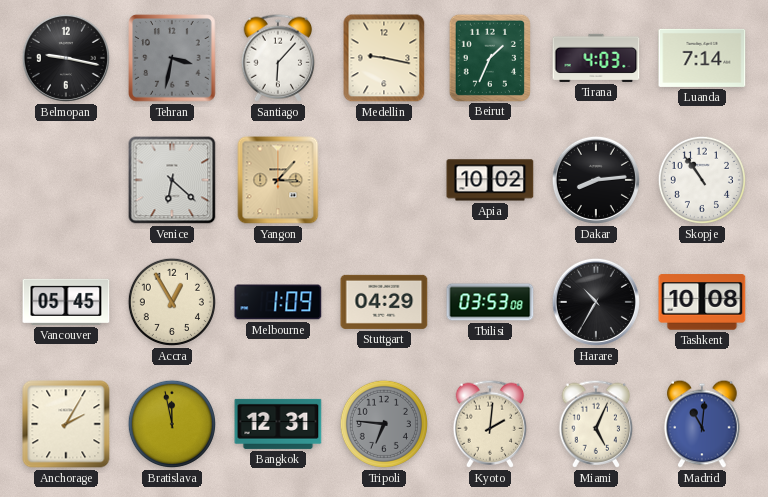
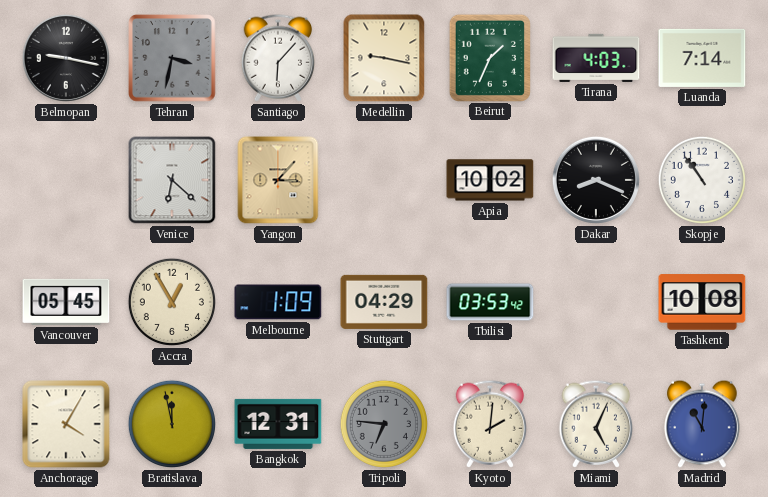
Dakar: 8:14 -> 8:19
Tbilisi: 03:53:08 -> 03:53:42
Harare: 10:35 -> none
Anchorage: 2:05 -> 4:05
